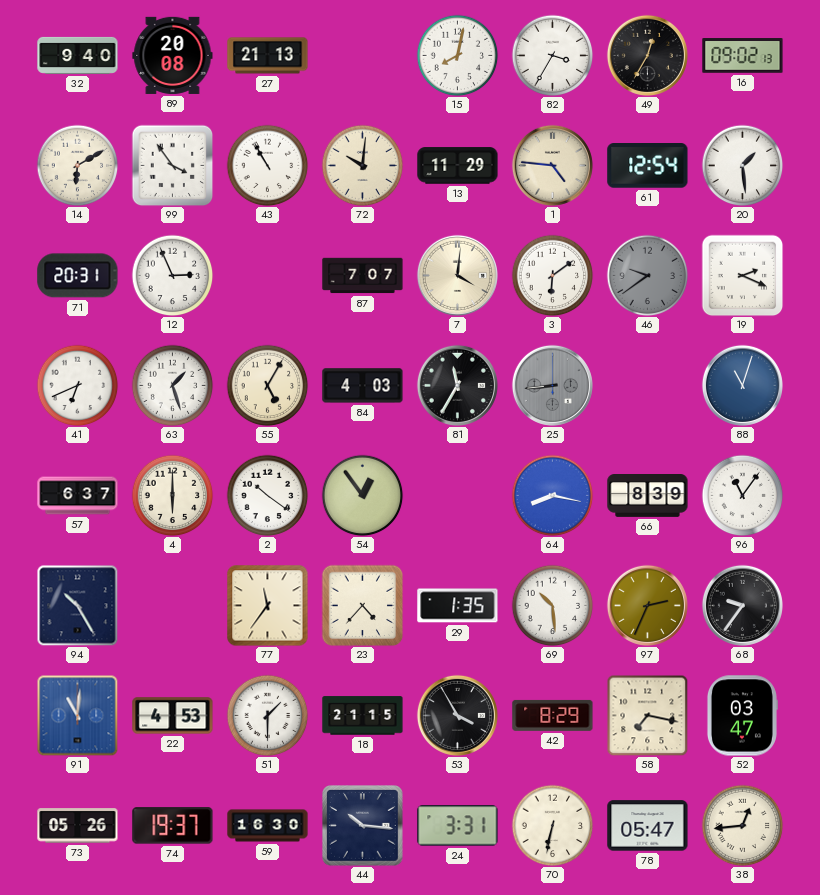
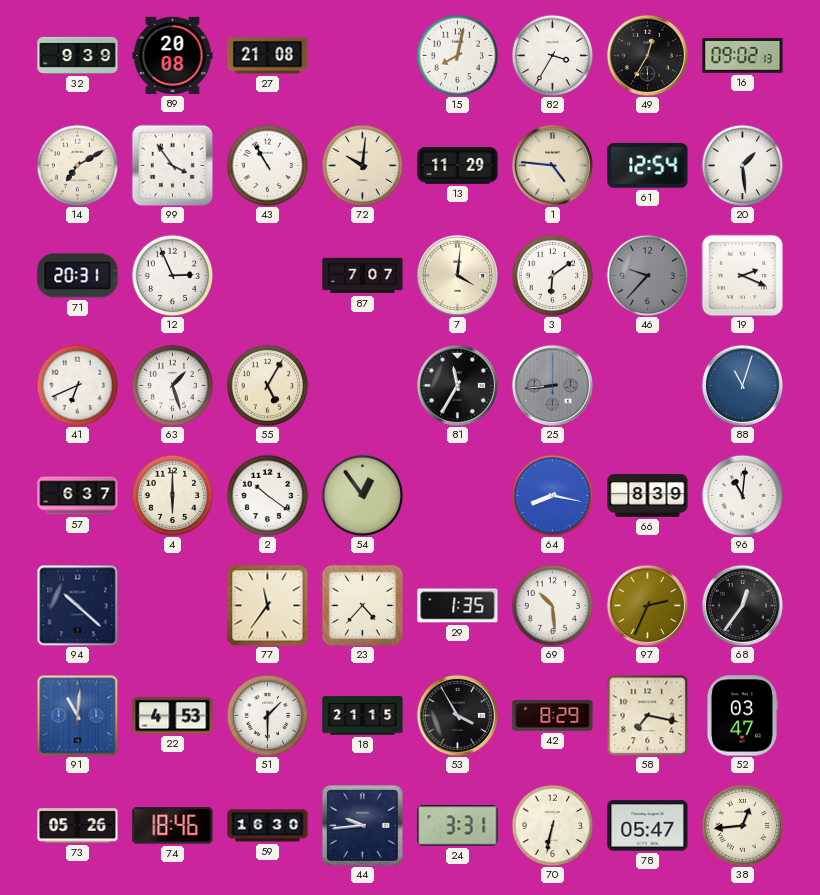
32: 9:40 -> 9:39
27: 21:13 -> 21:08
14: 6:10 -> 7:10
46: 9:39 -> 9:37
84: 4:03 -> none
96: 11:06 -> 11:01
94: 10:25 -> 10:22
68: 9:36 -> 12:36
74: 19:37 -> 18:46
44: 10:16 -> 9:44
